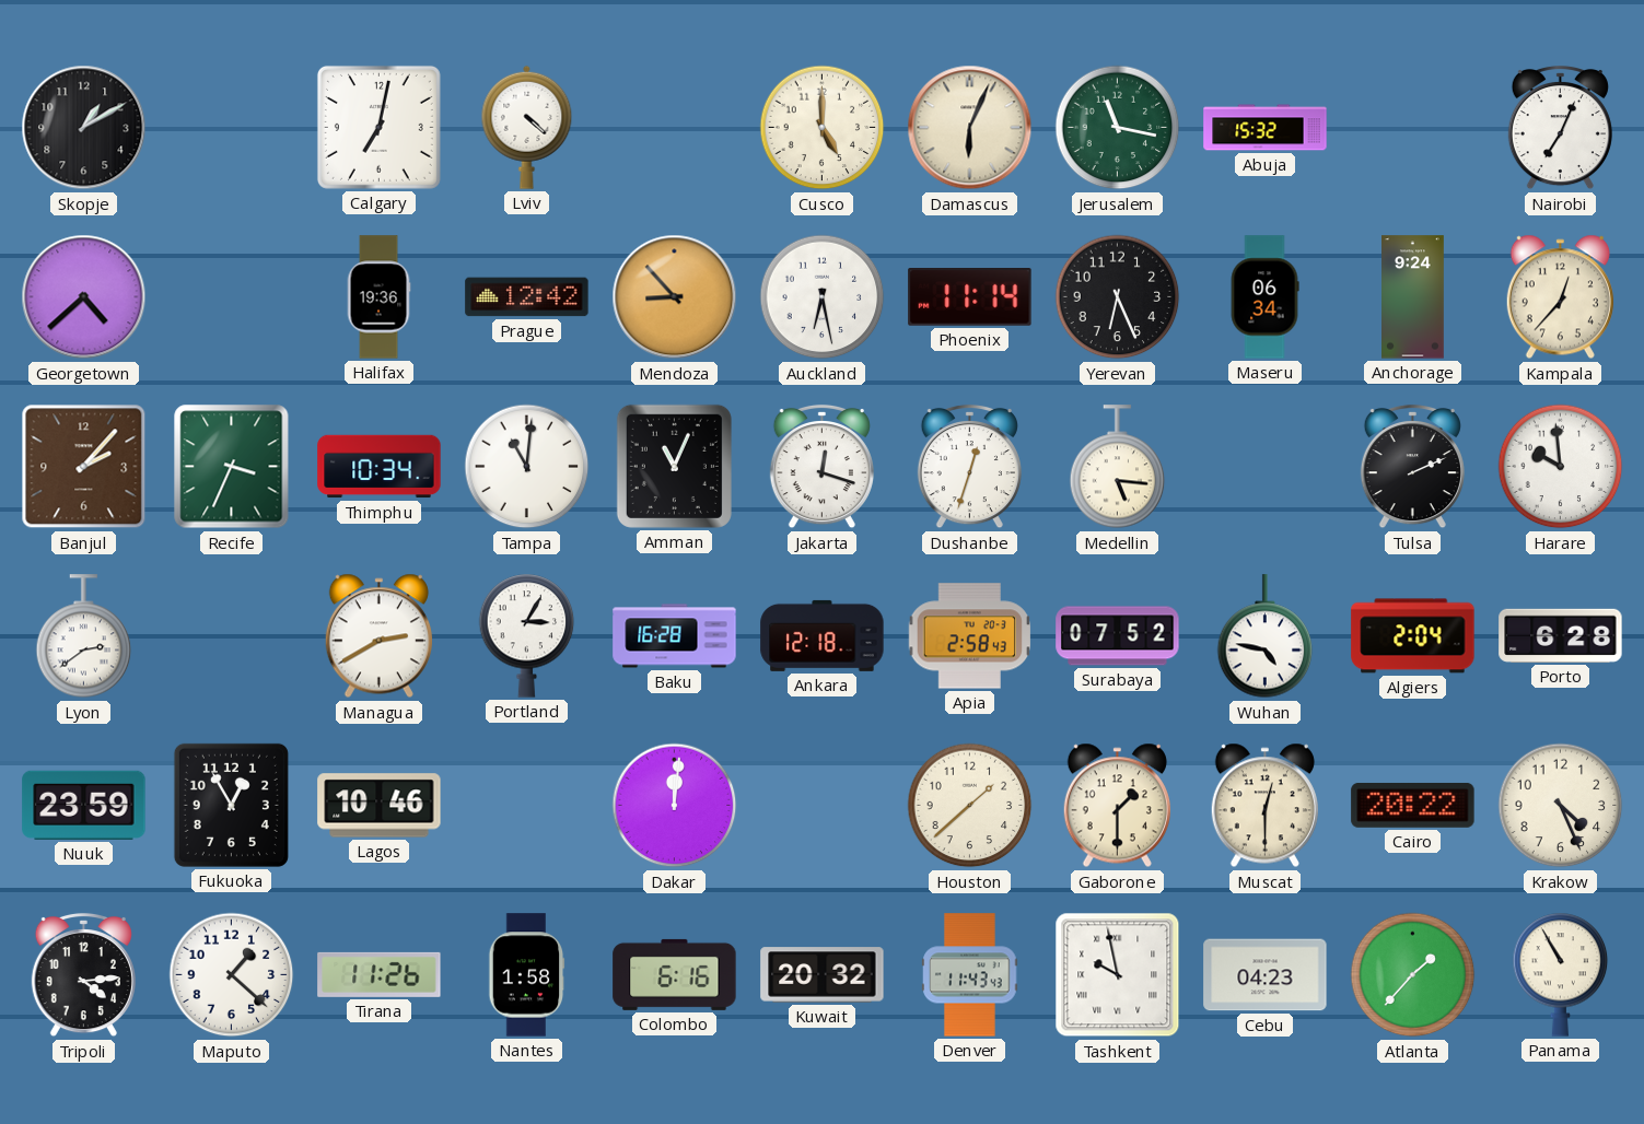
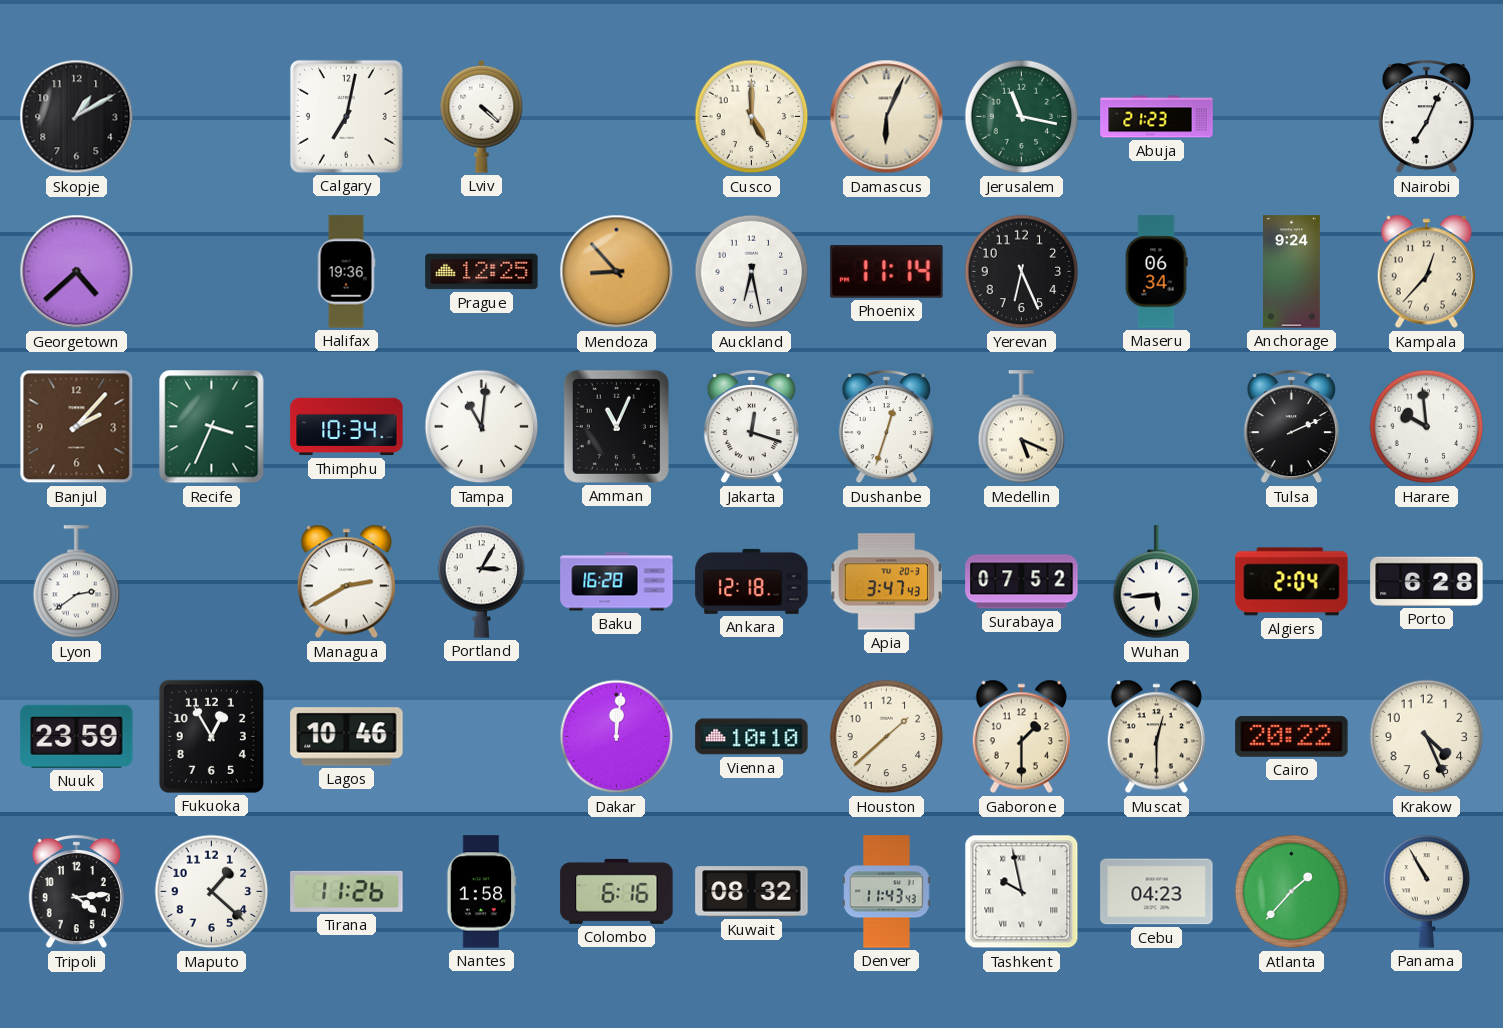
Abuja: 15:32 -> 21:23
Prague: 12:42 -> 12:25
Medellin: 5:16 -> 5:19
Apia: 2:58 -> 3:47
Wuhan: 4:47 -> 5:44
Vienna: none -> 10:10
Kuwait: 20:32 -> 08:32
